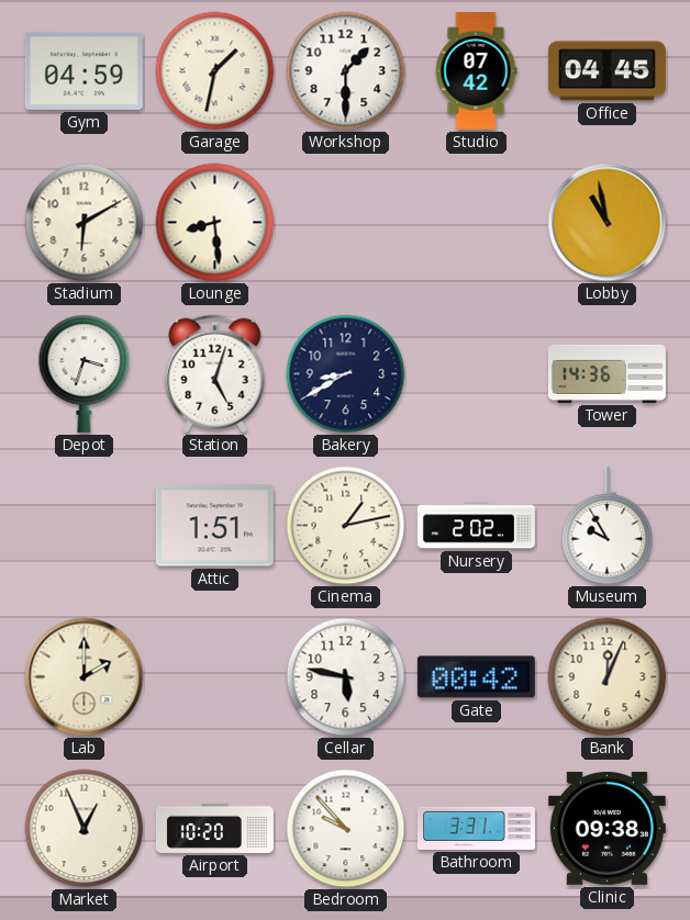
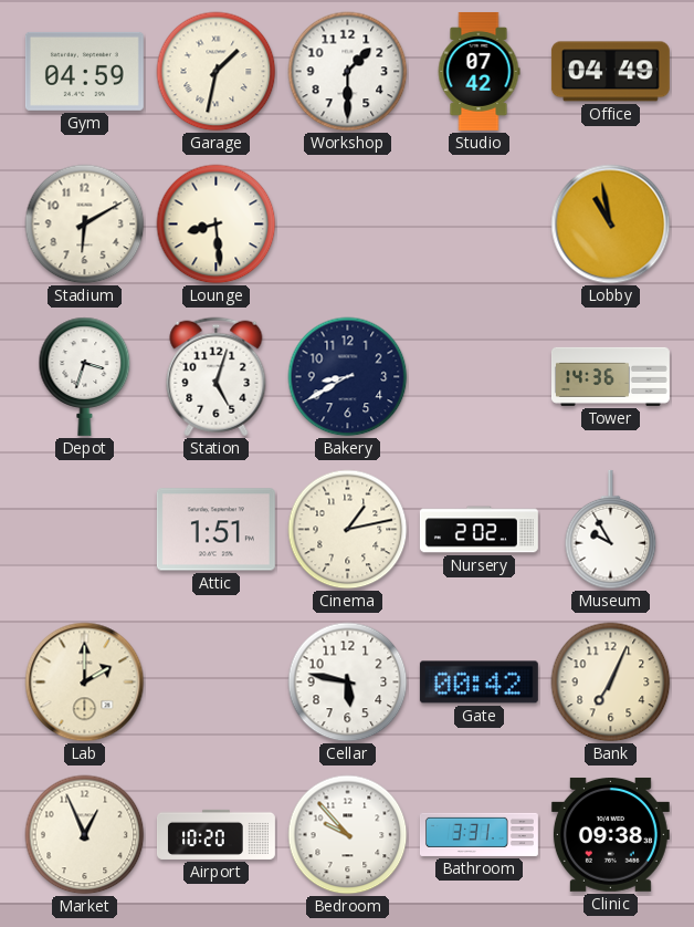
Office: 04:45 -> 04:49
Bank: 12:04 -> 7:04
